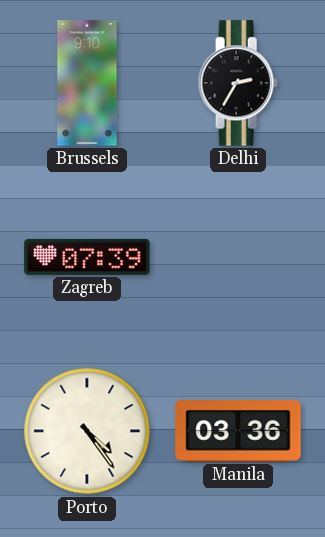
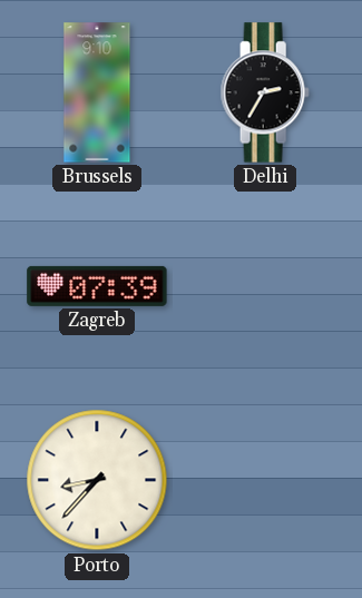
Porto: 4:24 -> 8:37
Manila: 03:36 -> none
